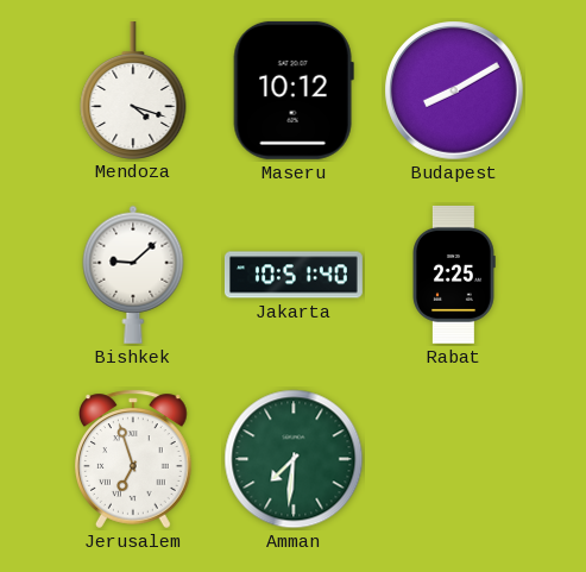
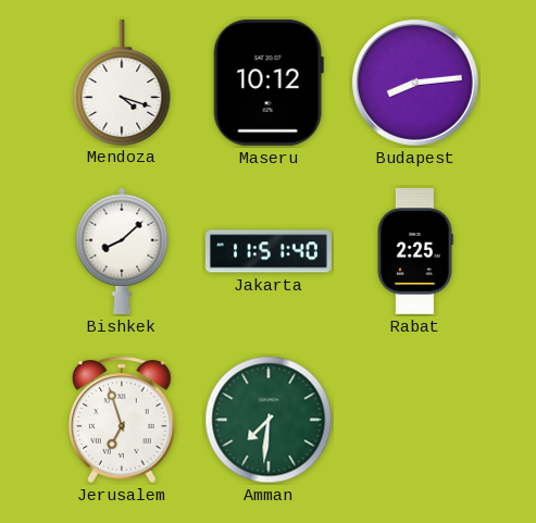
Budapest: 8:10 -> 8:14
Bishkek: 9:08 -> 8:08
Jakarta: 10:51 -> 11:51
